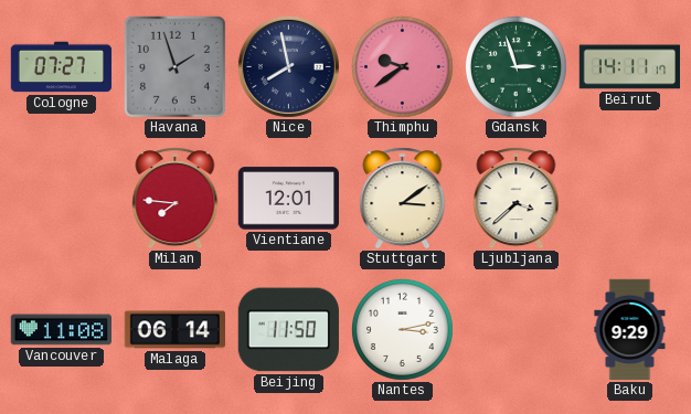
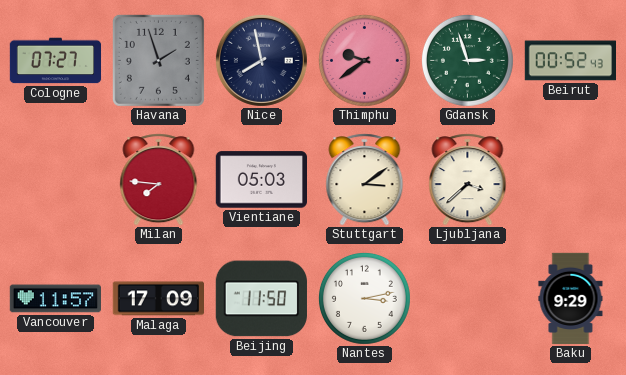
Beirut: 14:11 -> 00:52
Vientiane: 12:01 -> 05:03
Vancouver: 11:08 -> 11:57
Malaga: 06:14 -> 17:09
